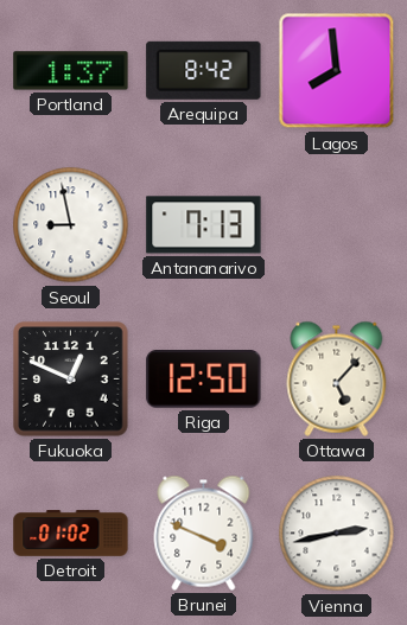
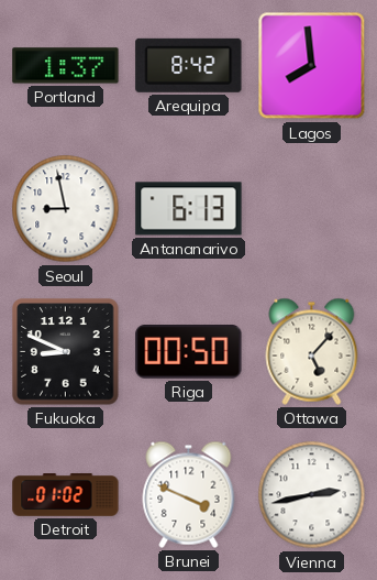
Antananarivo: 7:13 -> 6:13
Fukuoka: 12:49 -> 8:49
Riga: 12:50 -> 00:50
